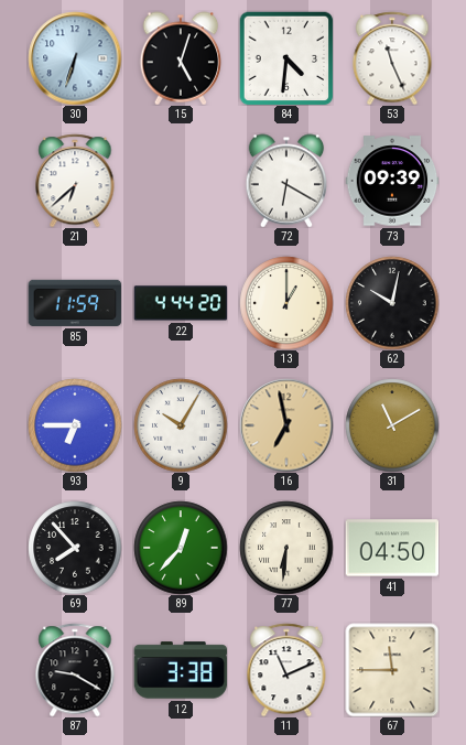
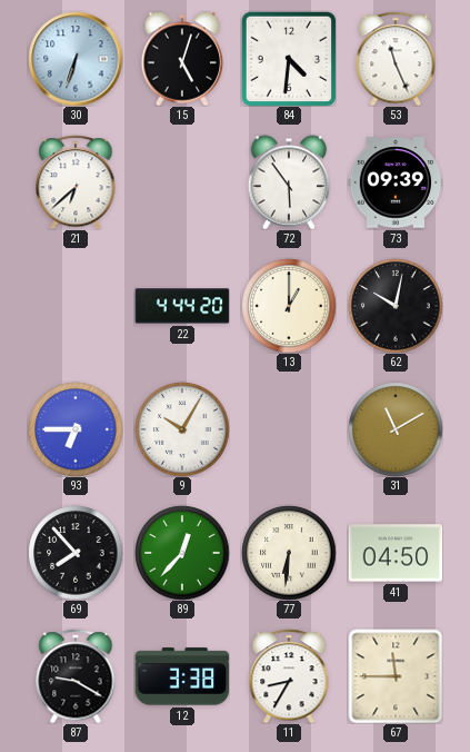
72: 6:20 -> 5:54
85: 11:59 -> none
16: 6:58 -> none
11: 11:11 -> 8:35
